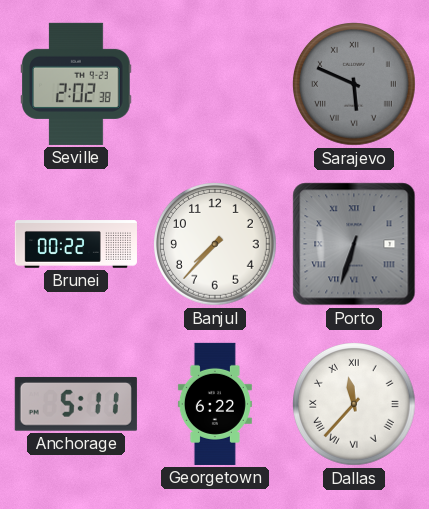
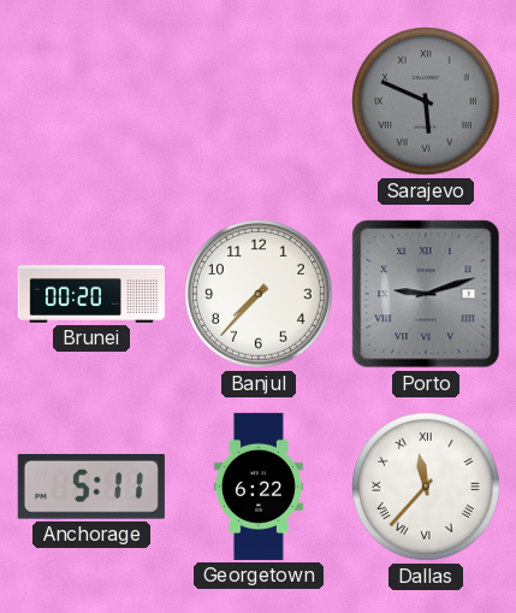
Seville: 2:02 -> none
Brunei: 00:22 -> 00:20
Porto: 6:33 -> 9:12
